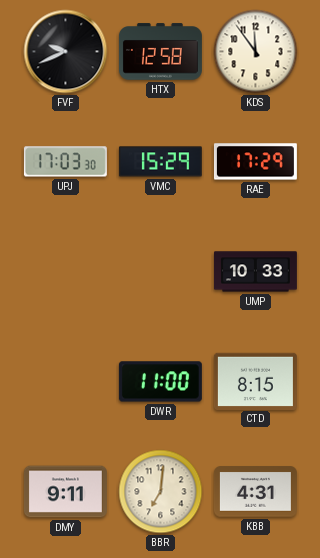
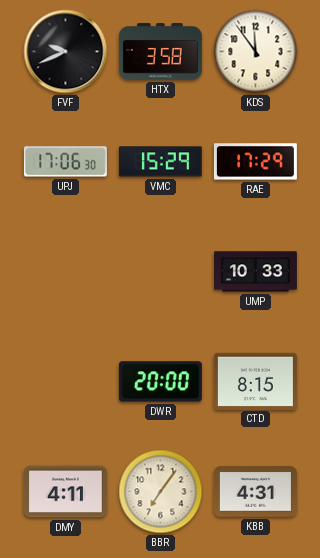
HTX: 12:58 -> 3:58
UPJ: 17:03 -> 17:06
DWR: 11:00 -> 20:00
DMY: 9:11 -> 4:11
BBR: 7:01 -> 7:06
